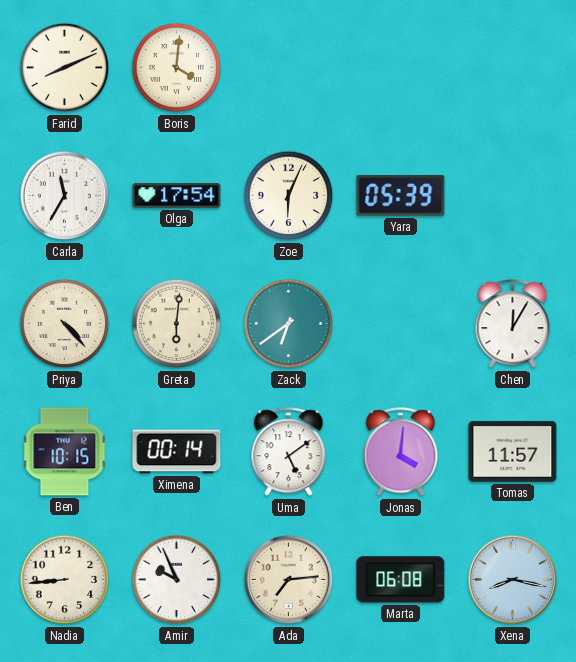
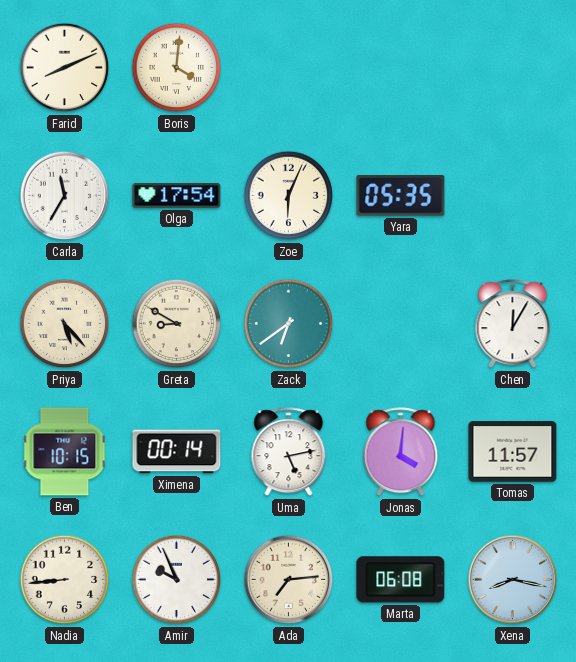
Yara: 05:39 -> 05:35
Priya: 4:23 -> 5:23
Greta: 6:01 -> 8:50
Uma: 5:09 -> 5:13
